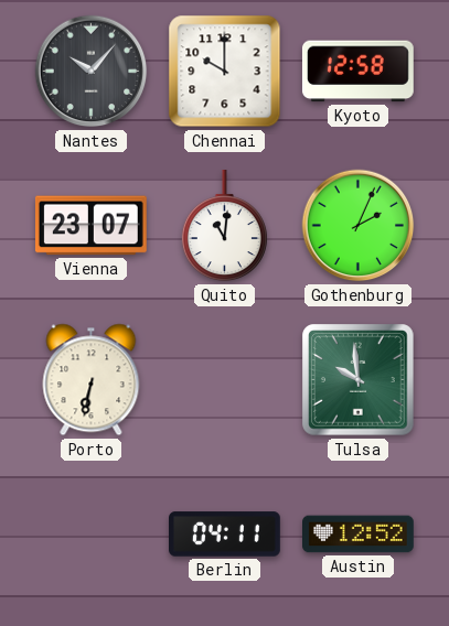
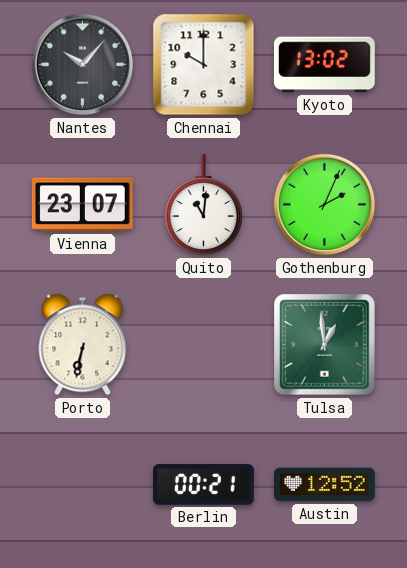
Kyoto: 12:58 -> 13:02
Tulsa: 9:59 -> 12:59
Berlin: 04:11 -> 00:21
